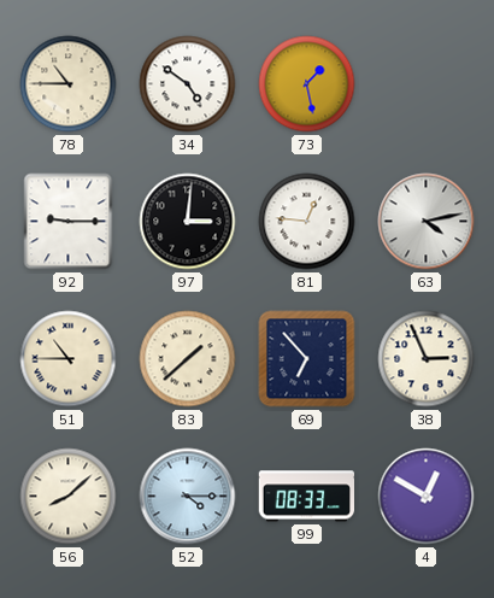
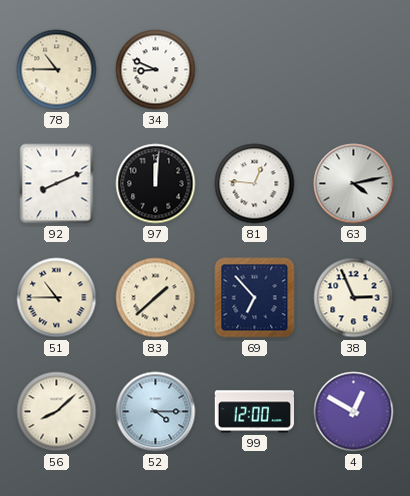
34: 4:51 -> 8:49
73: 1:28 -> none
92: 9:15 -> 8:11
97: 3:01 -> 12:01
99: 08:33 -> 12:00
